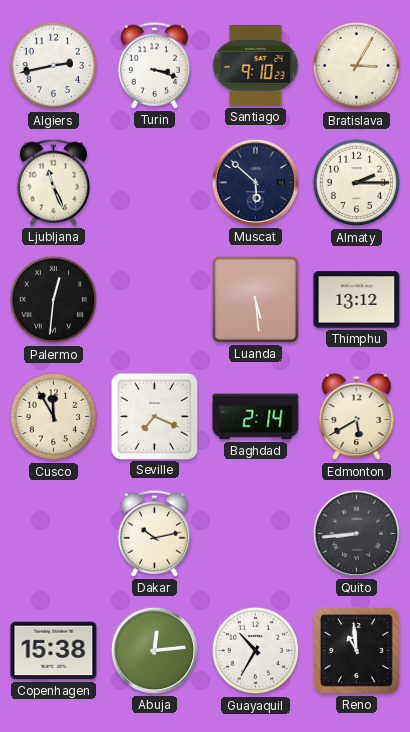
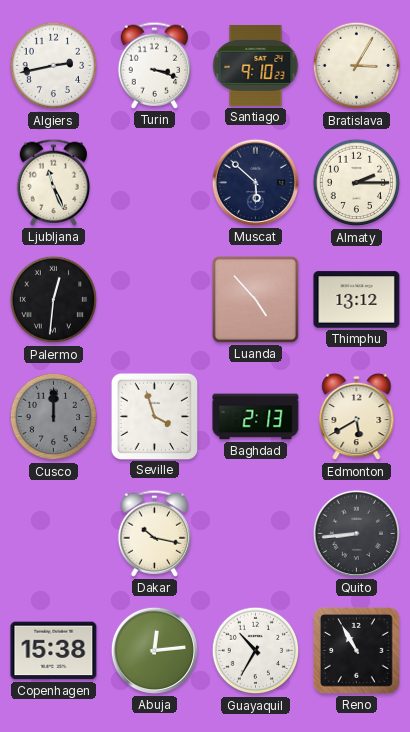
Luanda: 5:29 -> 4:53
Cusco: 11:55 -> 12:00
Cusco dial: cream -> grey
Seville: 7:19 -> 3:57
Baghdad: 2:14 -> 2:13
Dakar: 10:13 -> 10:17
Reno: 10:59 -> 10:55
